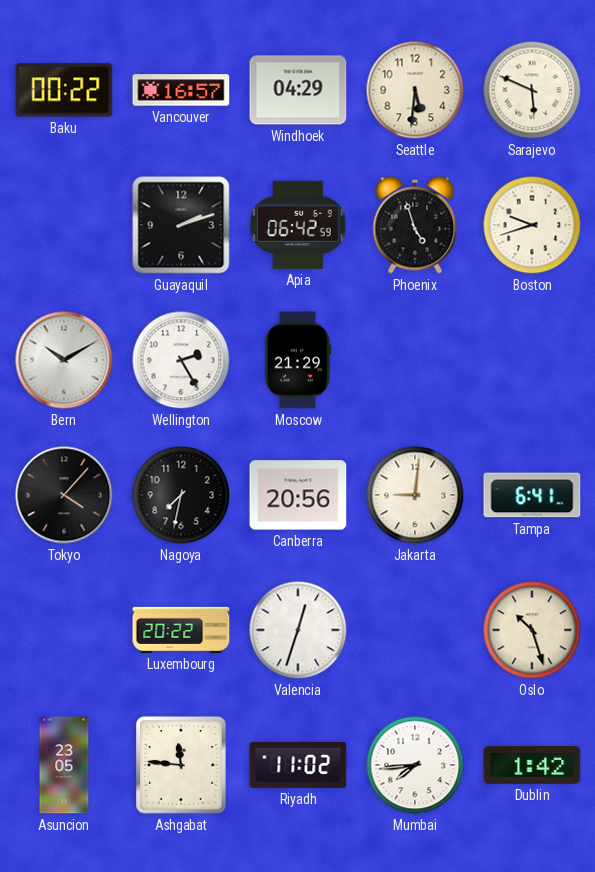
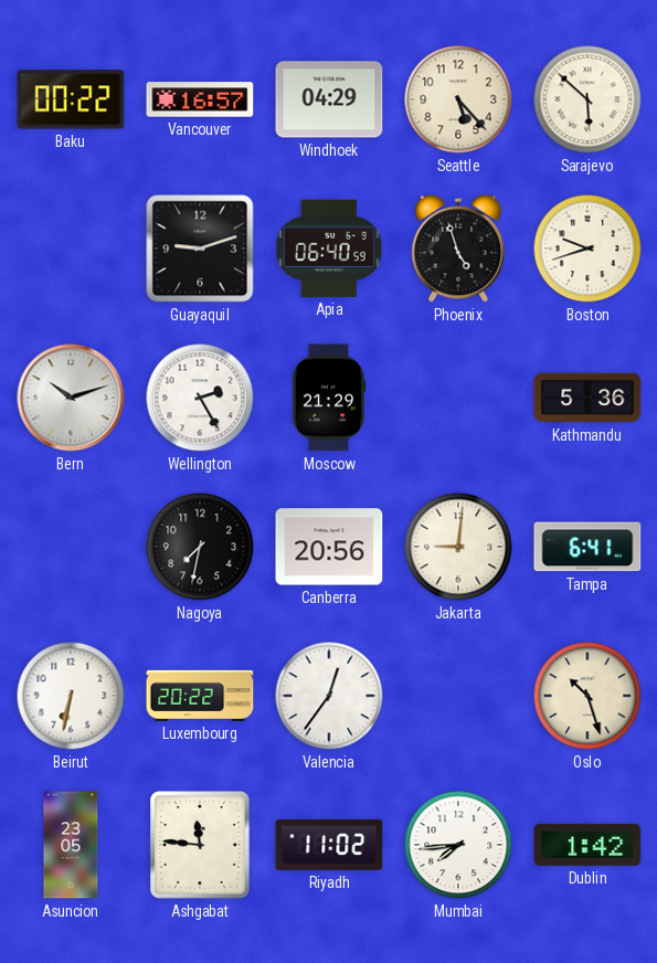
Seattle: 5:31 -> 5:23
Sarajevo: 5:49 -> 5:52
Guayaquil: 2:12 -> 9:12
Apia: 06:42 -> 06:40
Bern: 10:10 -> 10:12
Kathmandu: none -> 5:36
Tokyo: 4:07 -> none
Beirut: none -> 6:32
Valencia: 12:33 -> 12:36
